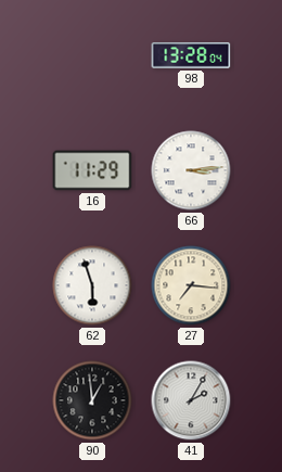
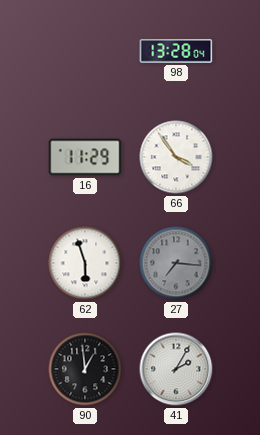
66: 3:14 -> 3:54
27 dial: cream -> grey
